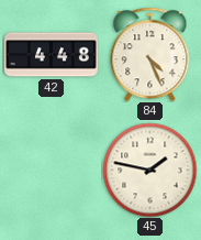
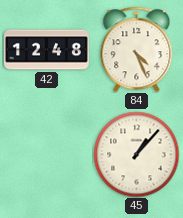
42: 4:48 -> 12:48
45: 1:47 -> 1:07
